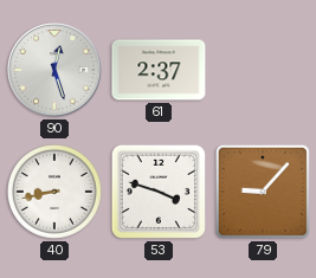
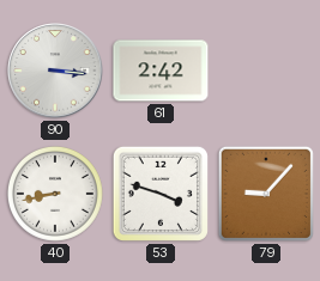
90: 12:27 -> 3:16
61: 2:37 -> 2:42
